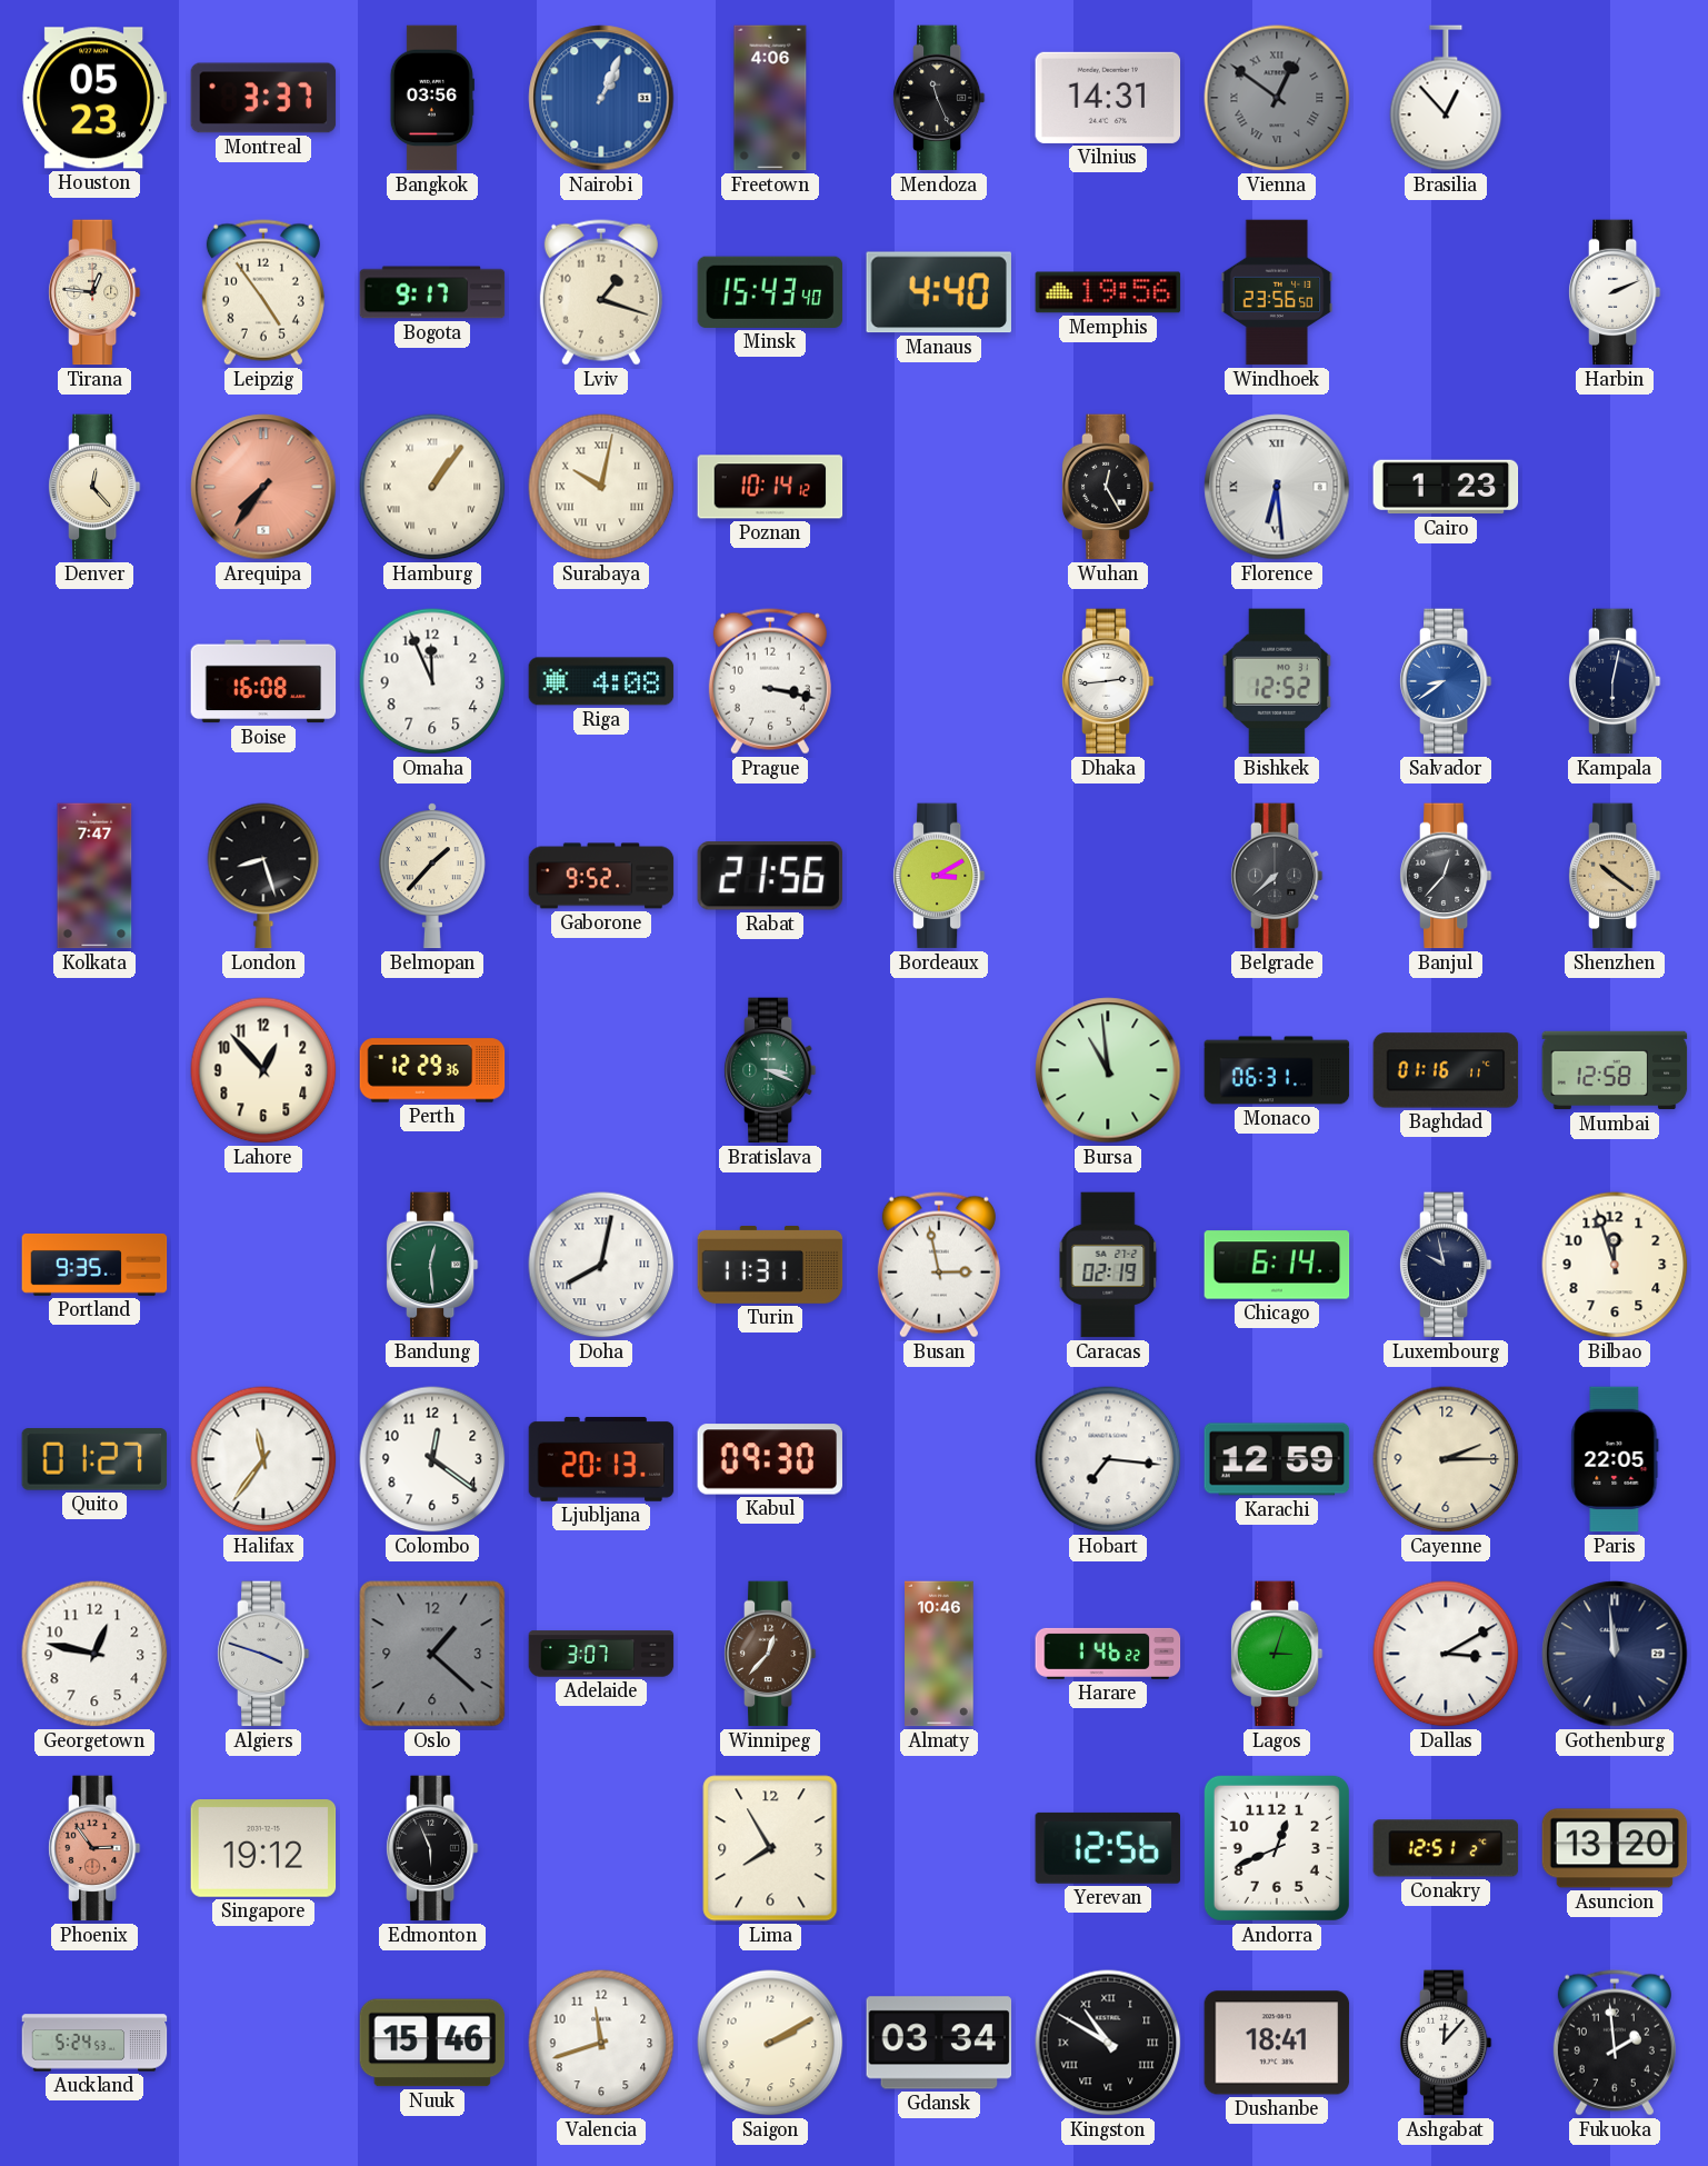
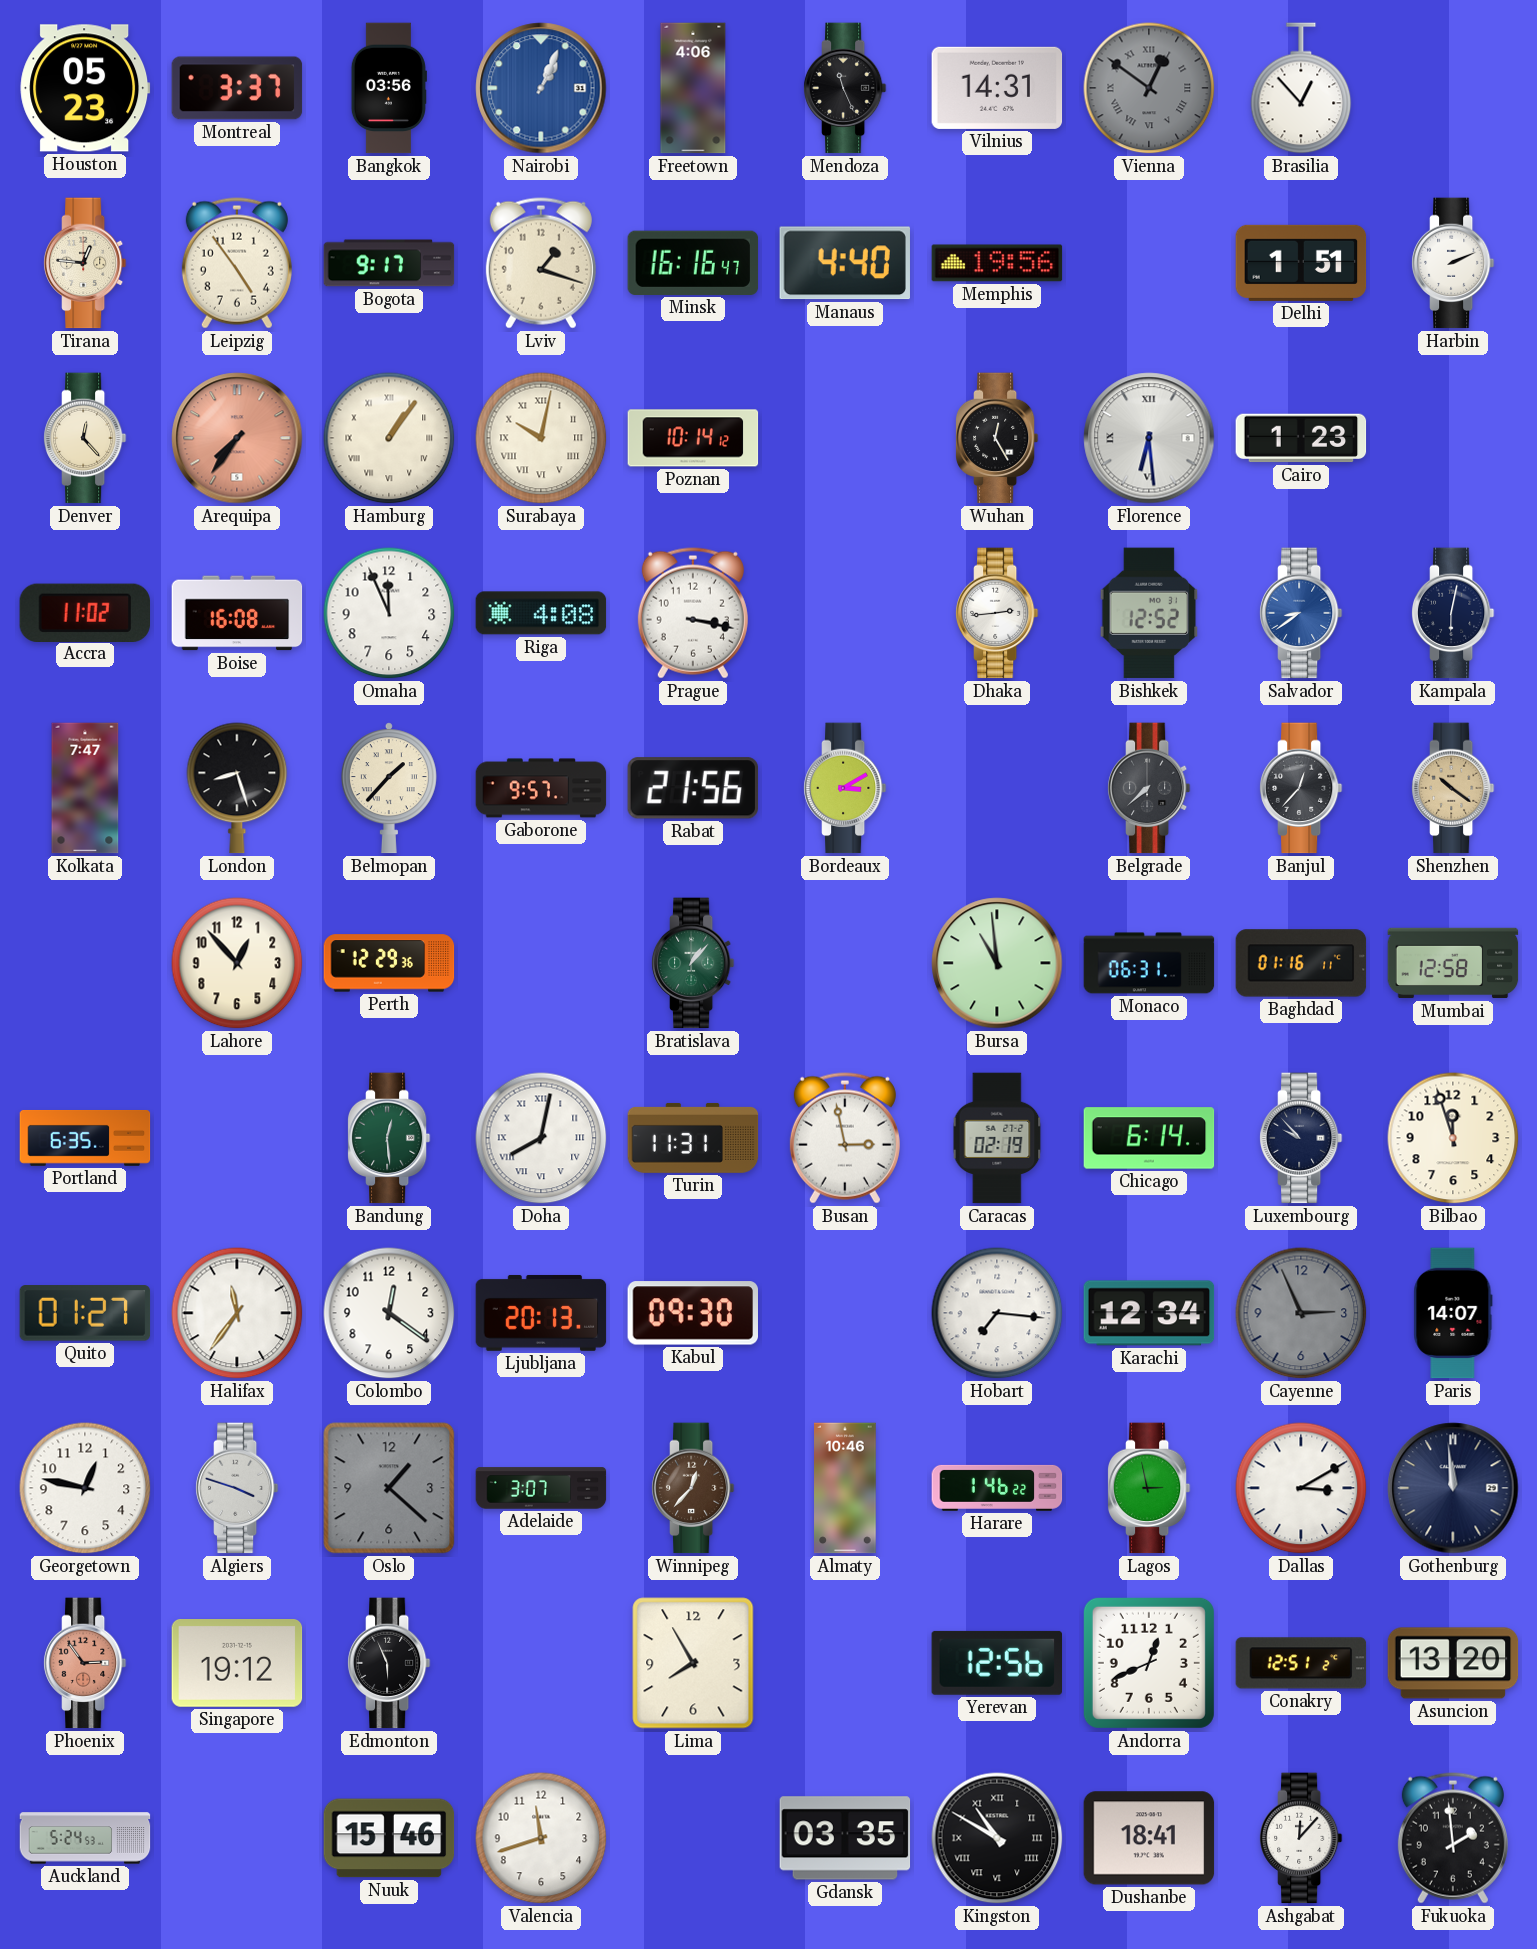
Minsk: 15:43 -> 16:16
Windhoek: 23:56 -> none
Delhi: none -> 1:51
Accra: none -> 11:02
Gaborone: 9:52 -> 9:57
Bratislava: 3:19 -> 1:07
Portland: 9:35 -> 6:35
Luxembourg: 9:58 -> 9:53
Karachi: 12:59 -> 12:34
Cayenne: 2:15 -> 2:56
Cayenne dial: cream -> grey
Paris: 22:05 -> 14:07
Lagos: 3:03 -> 2:58
Saigon: 2:10 -> none
Gdansk: 03:34 -> 03:35
